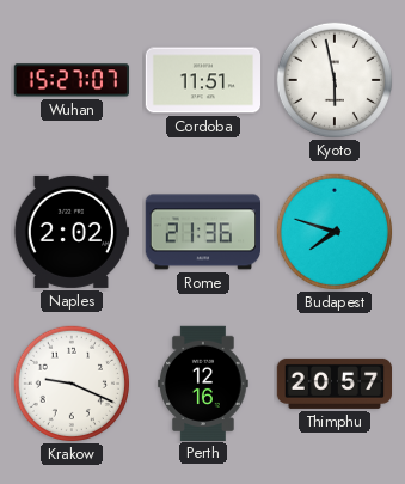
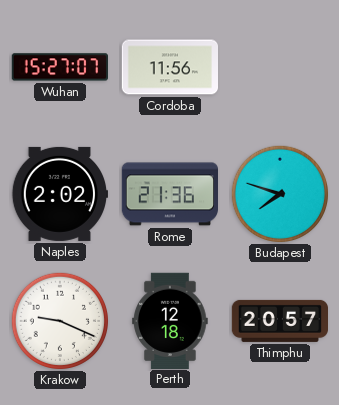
Cordoba: 11:51 -> 11:56
Kyoto: 5:58 -> none
Perth: 12:16 -> 12:18
